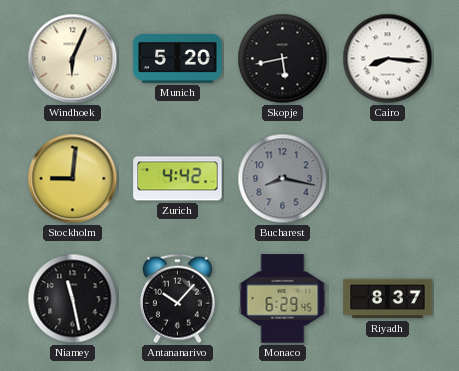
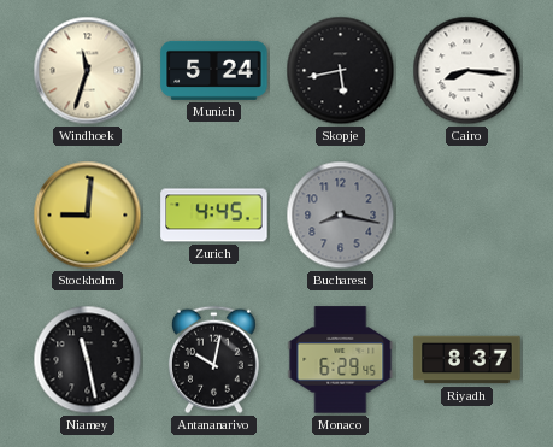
Windhoek: 6:04 -> 11:33
Munich: 5:20 -> 5:24
Zurich: 4:42 -> 4:45
Antananarivo: 10:07 -> 10:02
